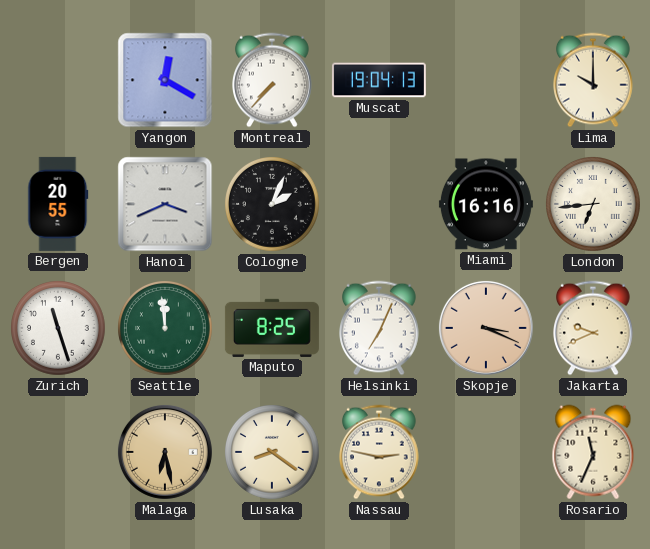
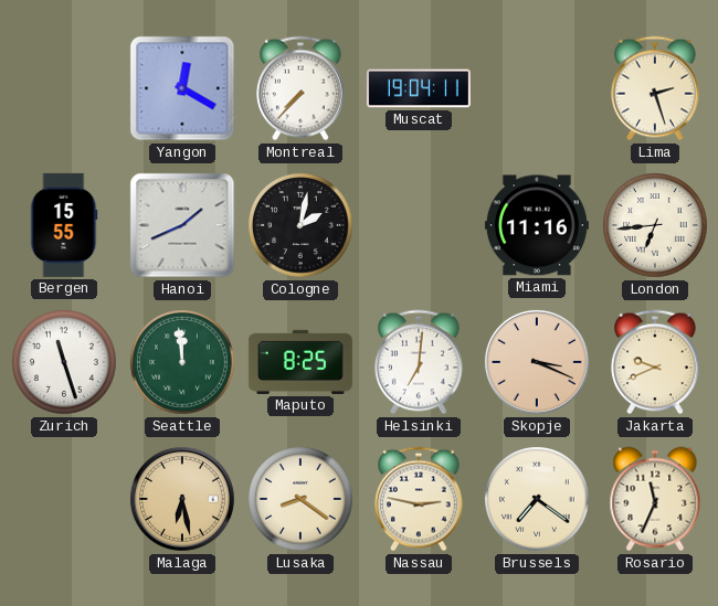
Muscat: 19:04:13 -> 19:04:11
Lima: 10:00 -> 2:27
Bergen: 20:55 -> 15:55
Hanoi: 3:41 -> 1:41
Cologne: 2:04 -> 2:02
Miami: 16:16 -> 11:16
Helsinki: 7:04 -> 7:01
Brussels: none -> 7:21
